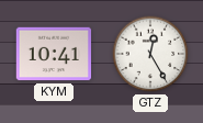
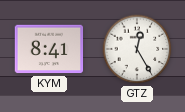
KYM: 10:41 -> 8:41
